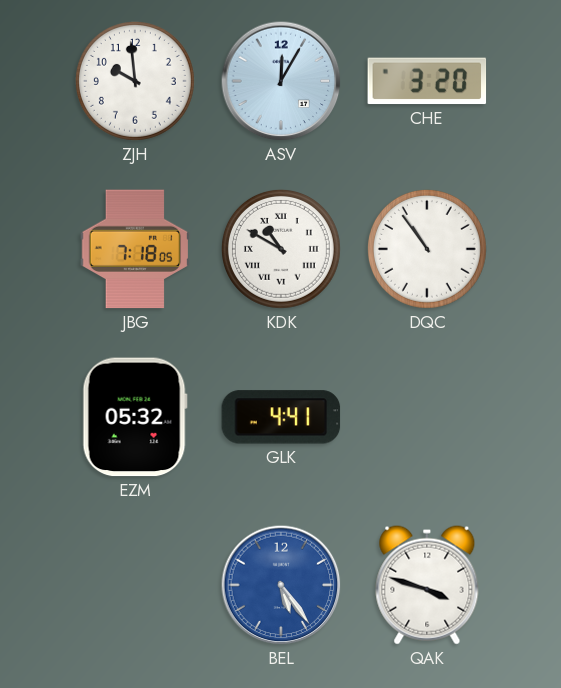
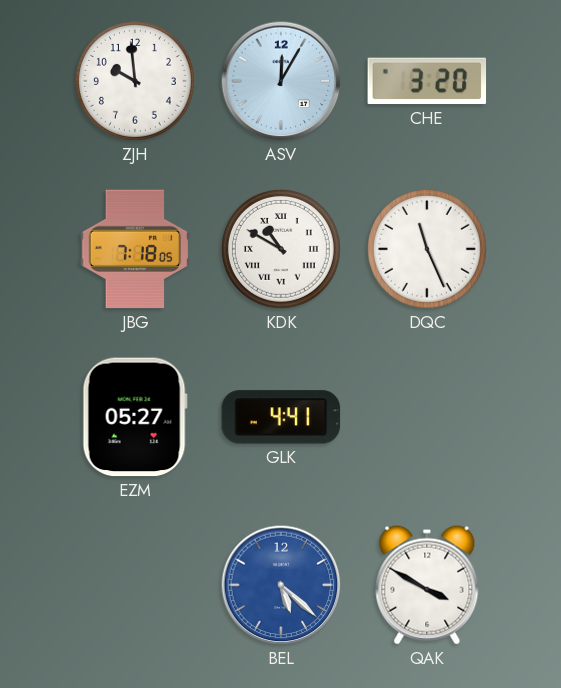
DQC: 10:54 -> 11:26
EZM: 05:32 -> 05:27
BEL: 5:24 -> 5:22
QAK: 3:48 -> 3:50
